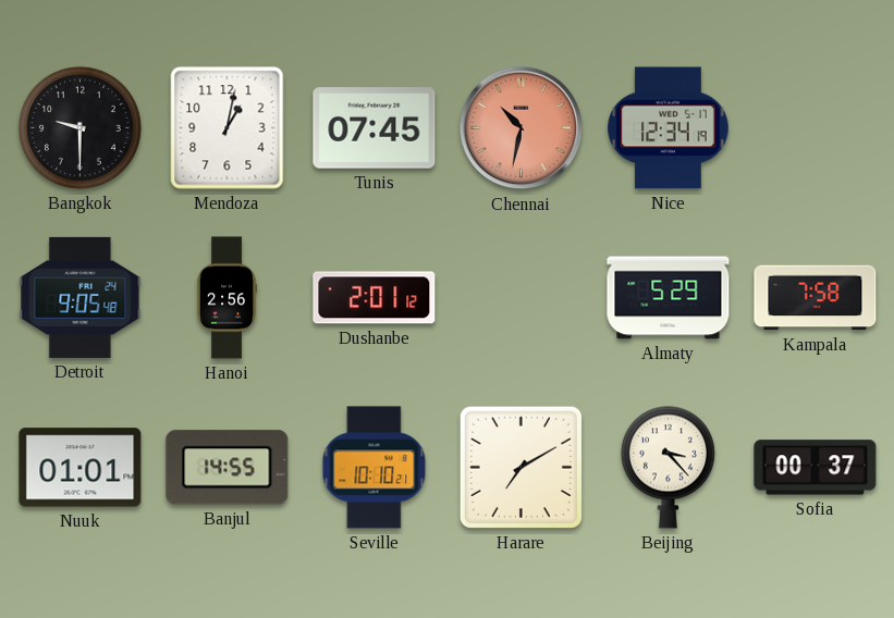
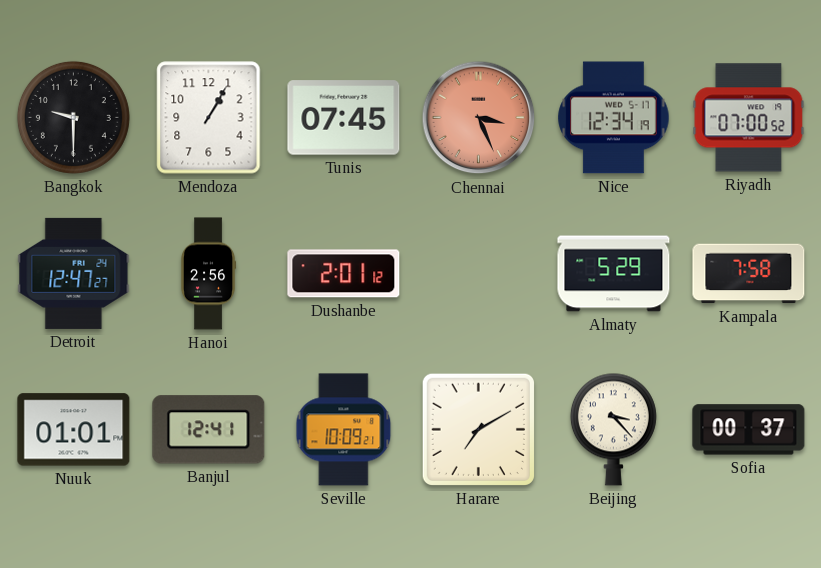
Mendoza: 1:02 -> 1:05
Chennai: 10:32 -> 3:26
Riyadh: none -> 07:00
Detroit: 9:05 -> 12:47
Banjul: 14:55 -> 12:41
Seville: 10:10 -> 10:09
